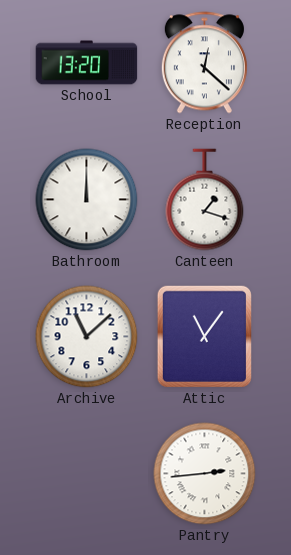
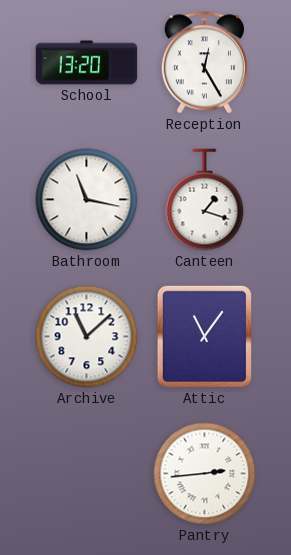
Reception: 12:22 -> 12:25
Bathroom: 12:00 -> 11:17
